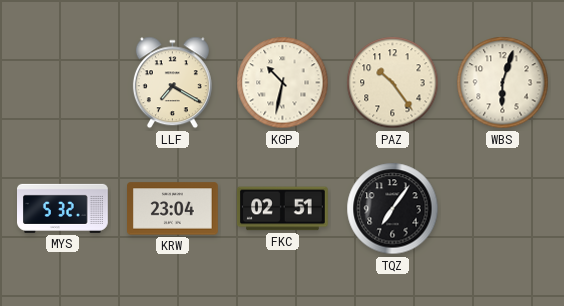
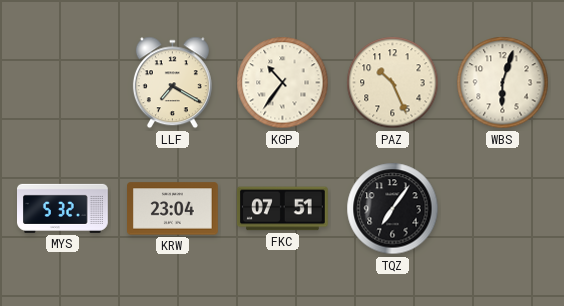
KGP: 10:32 -> 10:36
PAZ: 10:24 -> 10:26
FKC: 02:51 -> 07:51
